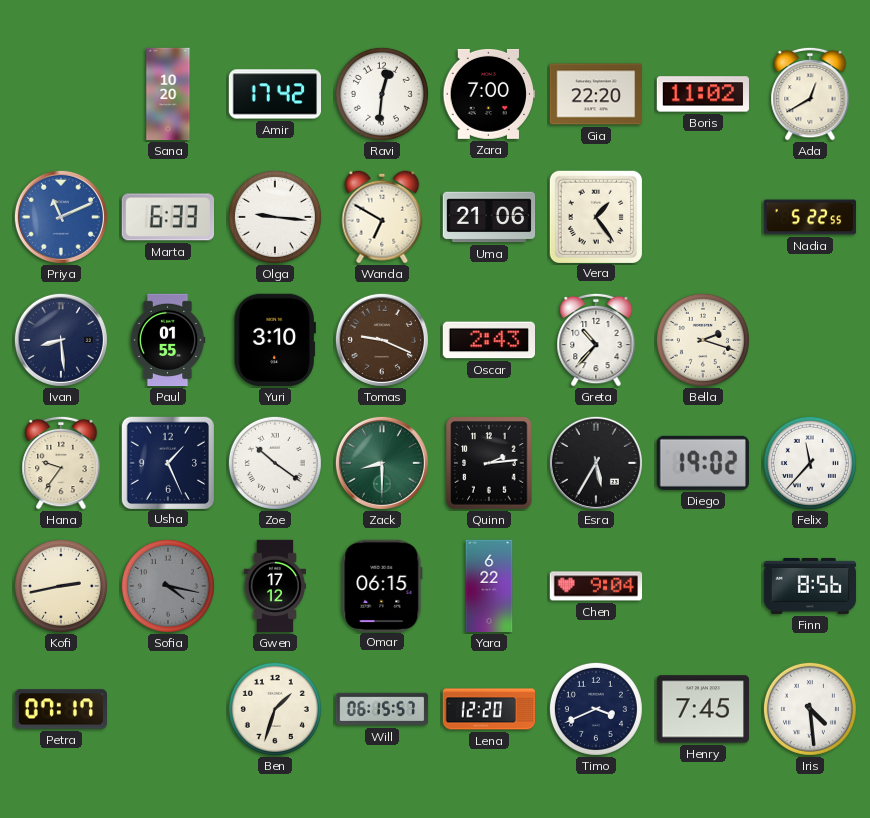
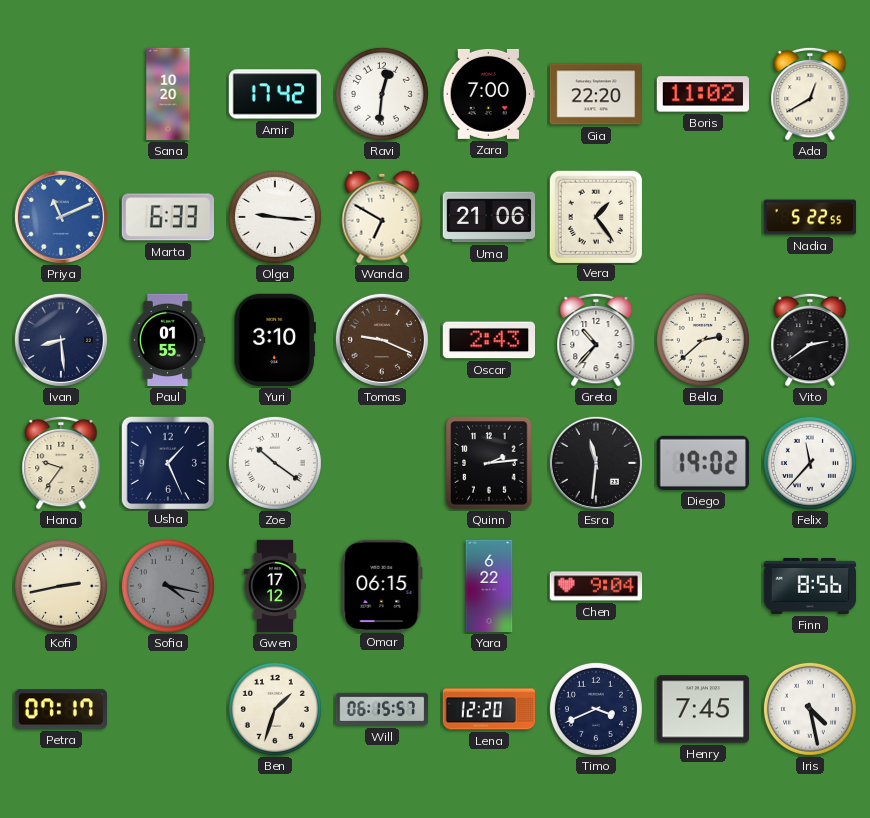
Bella: 2:18 -> 2:38
Vito: none -> 2:39
Zack: 8:30 -> none
Esra: 5:35 -> 11:31
Iris: 4:29 -> 4:28
